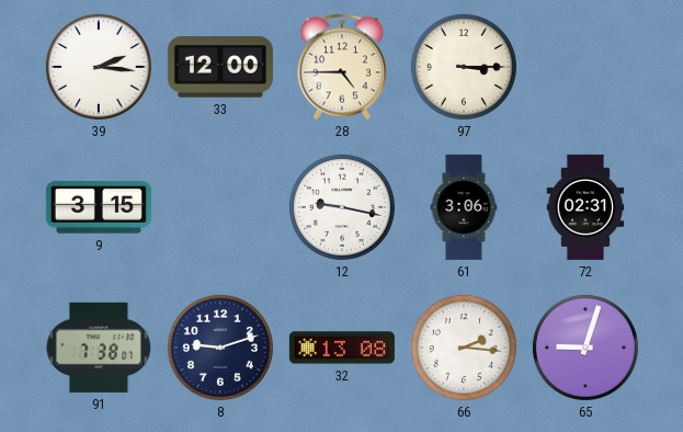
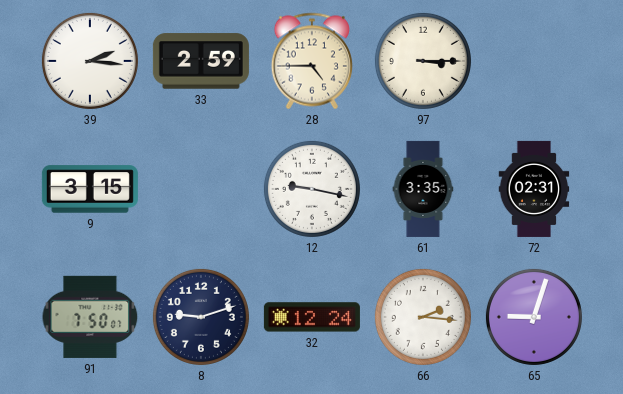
33: 12:00 -> 2:59
61: 3:06 -> 3:35
91: 7:38 -> 7:50
32: 13:08 -> 12:24
